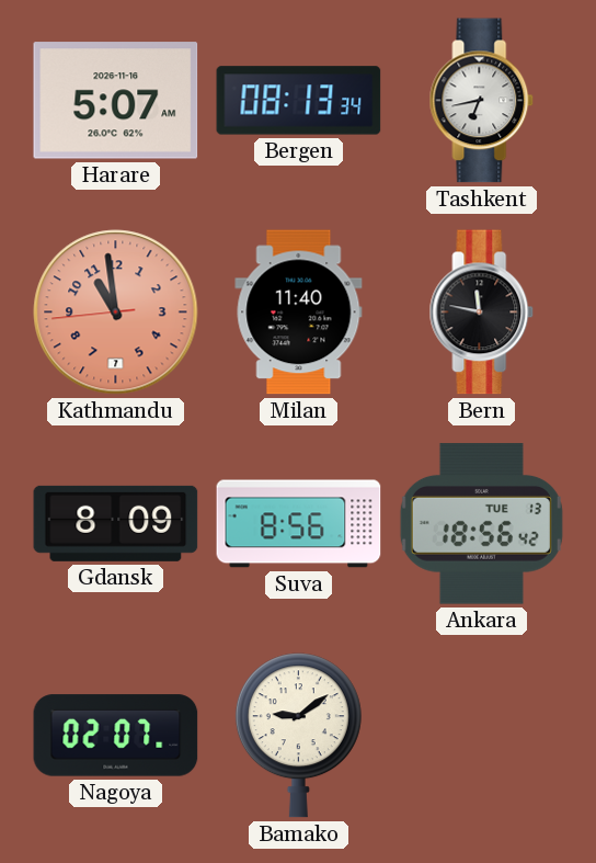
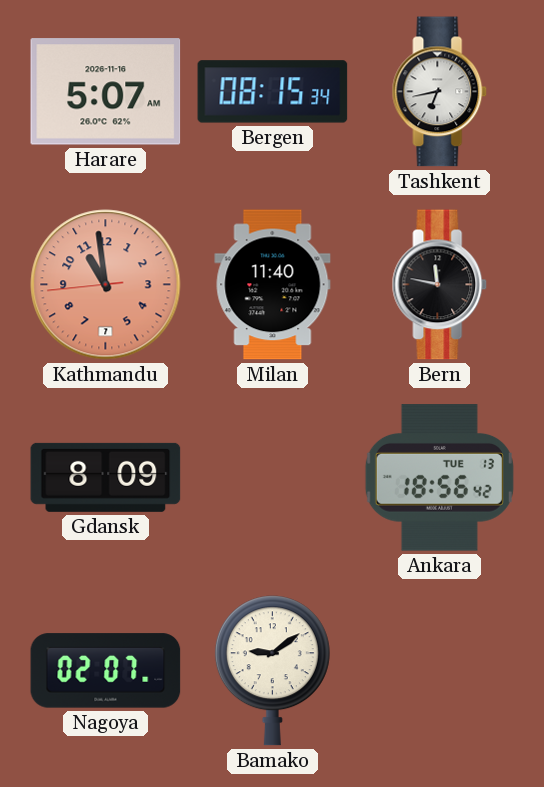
Bergen: 08:13 -> 08:15
Suva: 8:56 -> none
